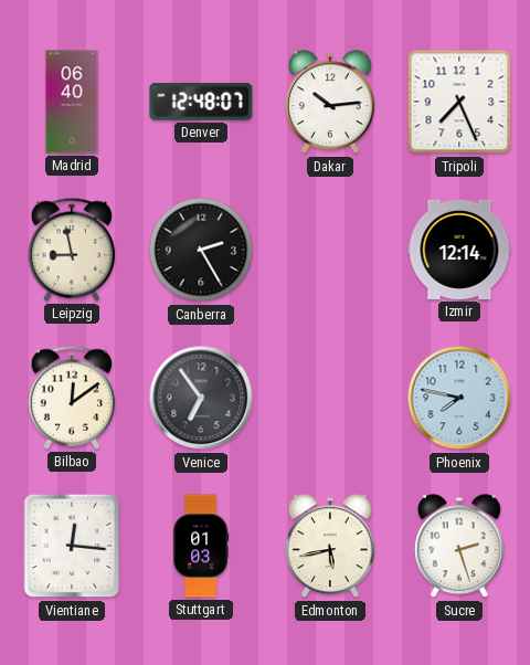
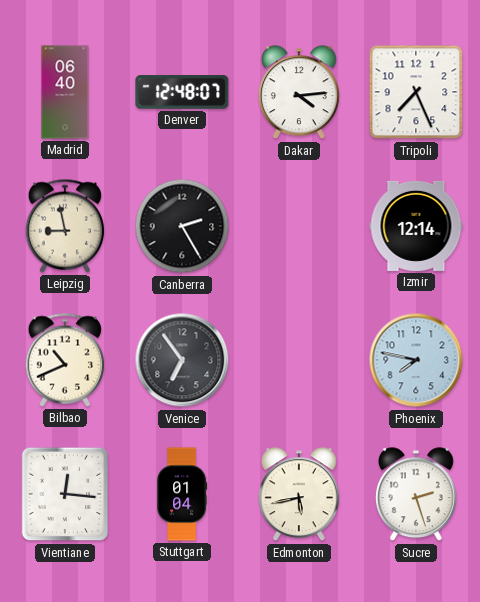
Dakar: 10:14 -> 4:14
Bilbao: 12:09 -> 10:41
Stuttgart: 01:03 -> 01:04
